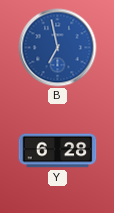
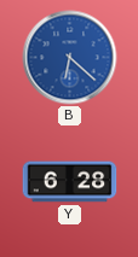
B: 6:58 -> 6:22
